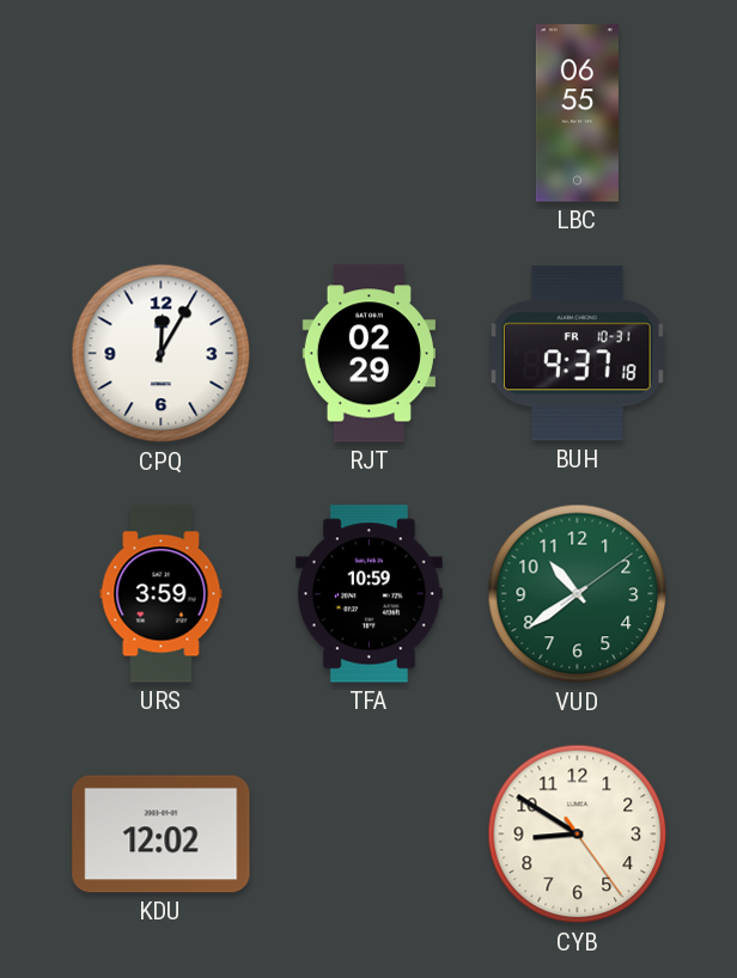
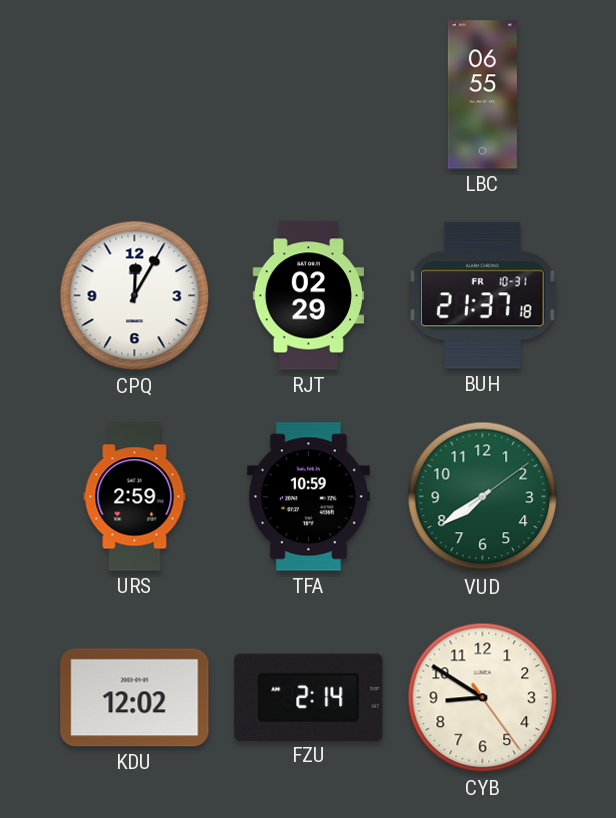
BUH: 9:37 -> 21:37
URS: 3:59 -> 2:59
VUD: 10:39 -> 7:39
FZU: none -> 2:14
